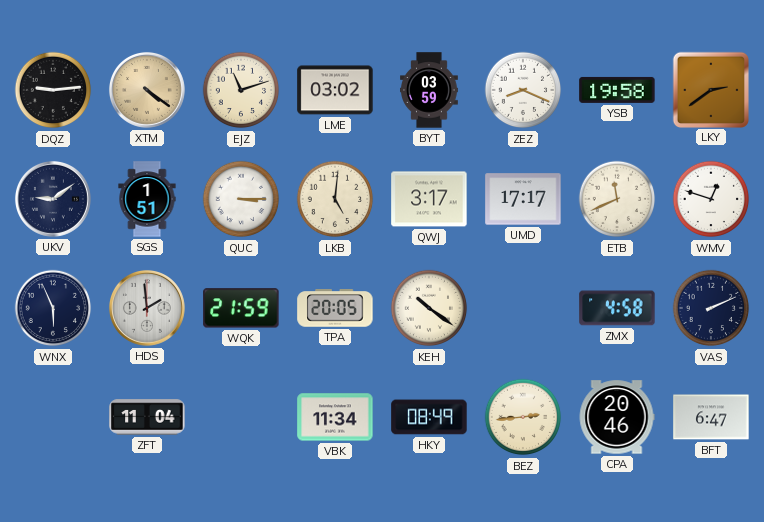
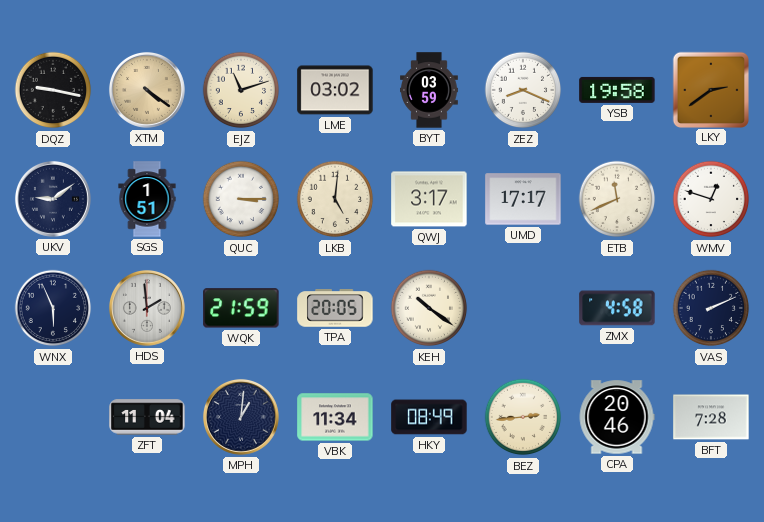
DQZ: 9:14 -> 9:17
MPH: none -> 1:01
BFT: 6:47 -> 7:28
